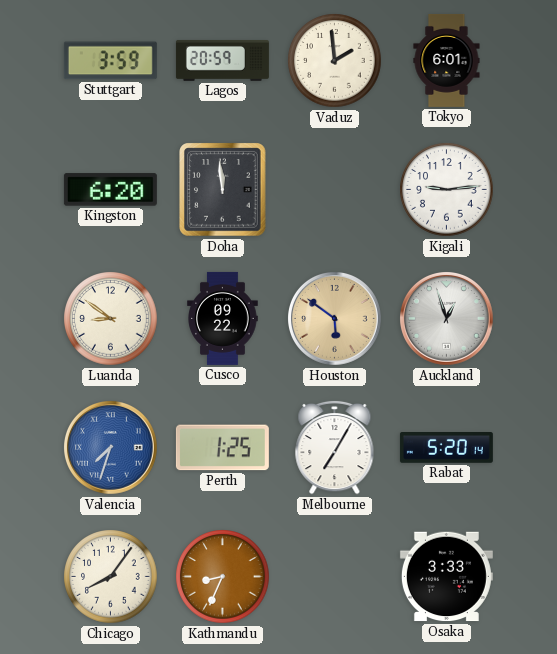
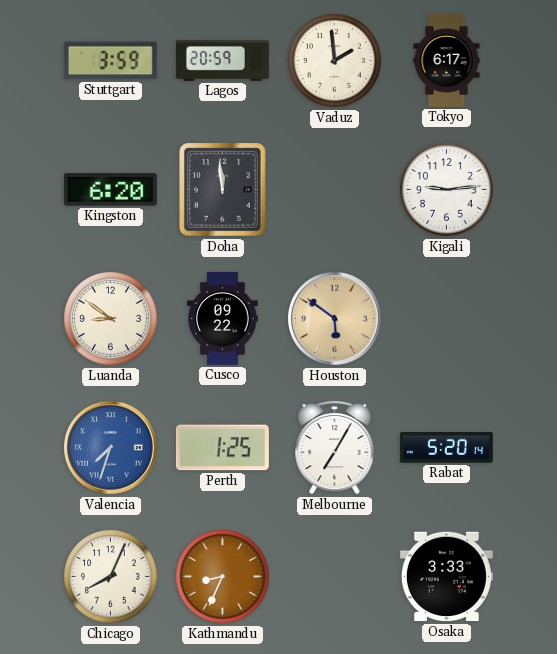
Tokyo: 6:01 -> 6:17
Auckland: 12:57 -> none
Chicago: 8:06 -> 8:04
